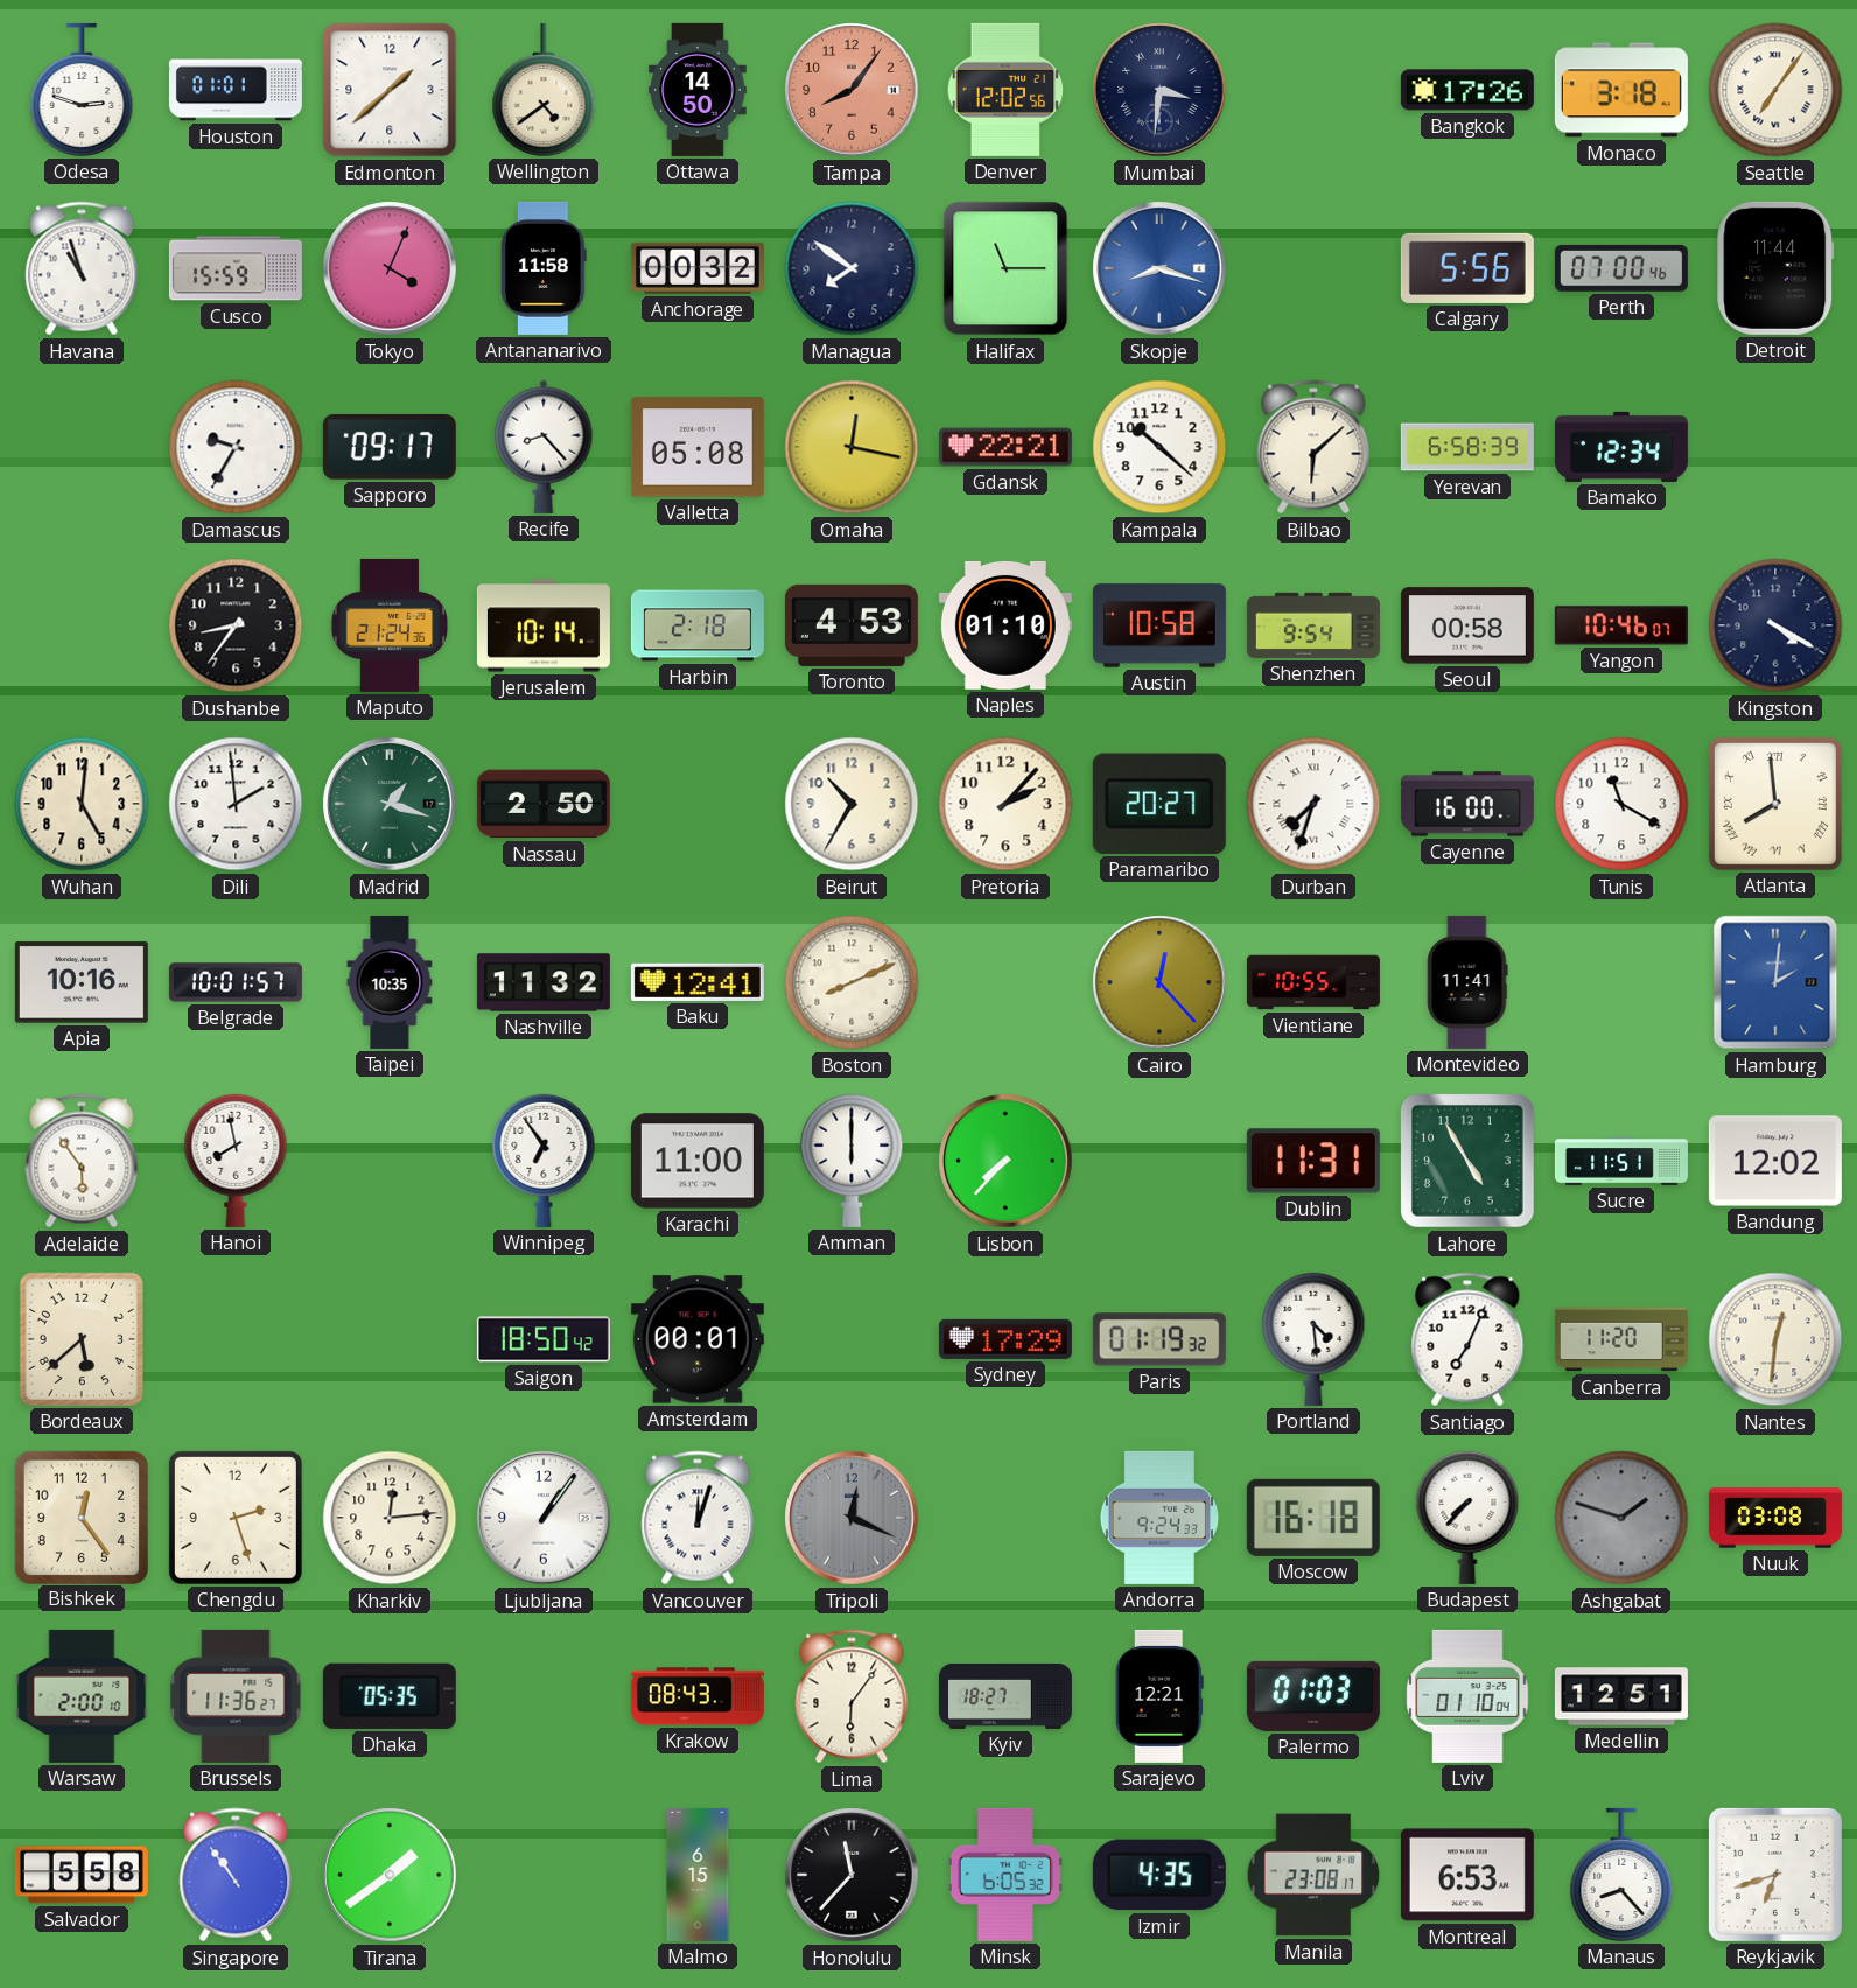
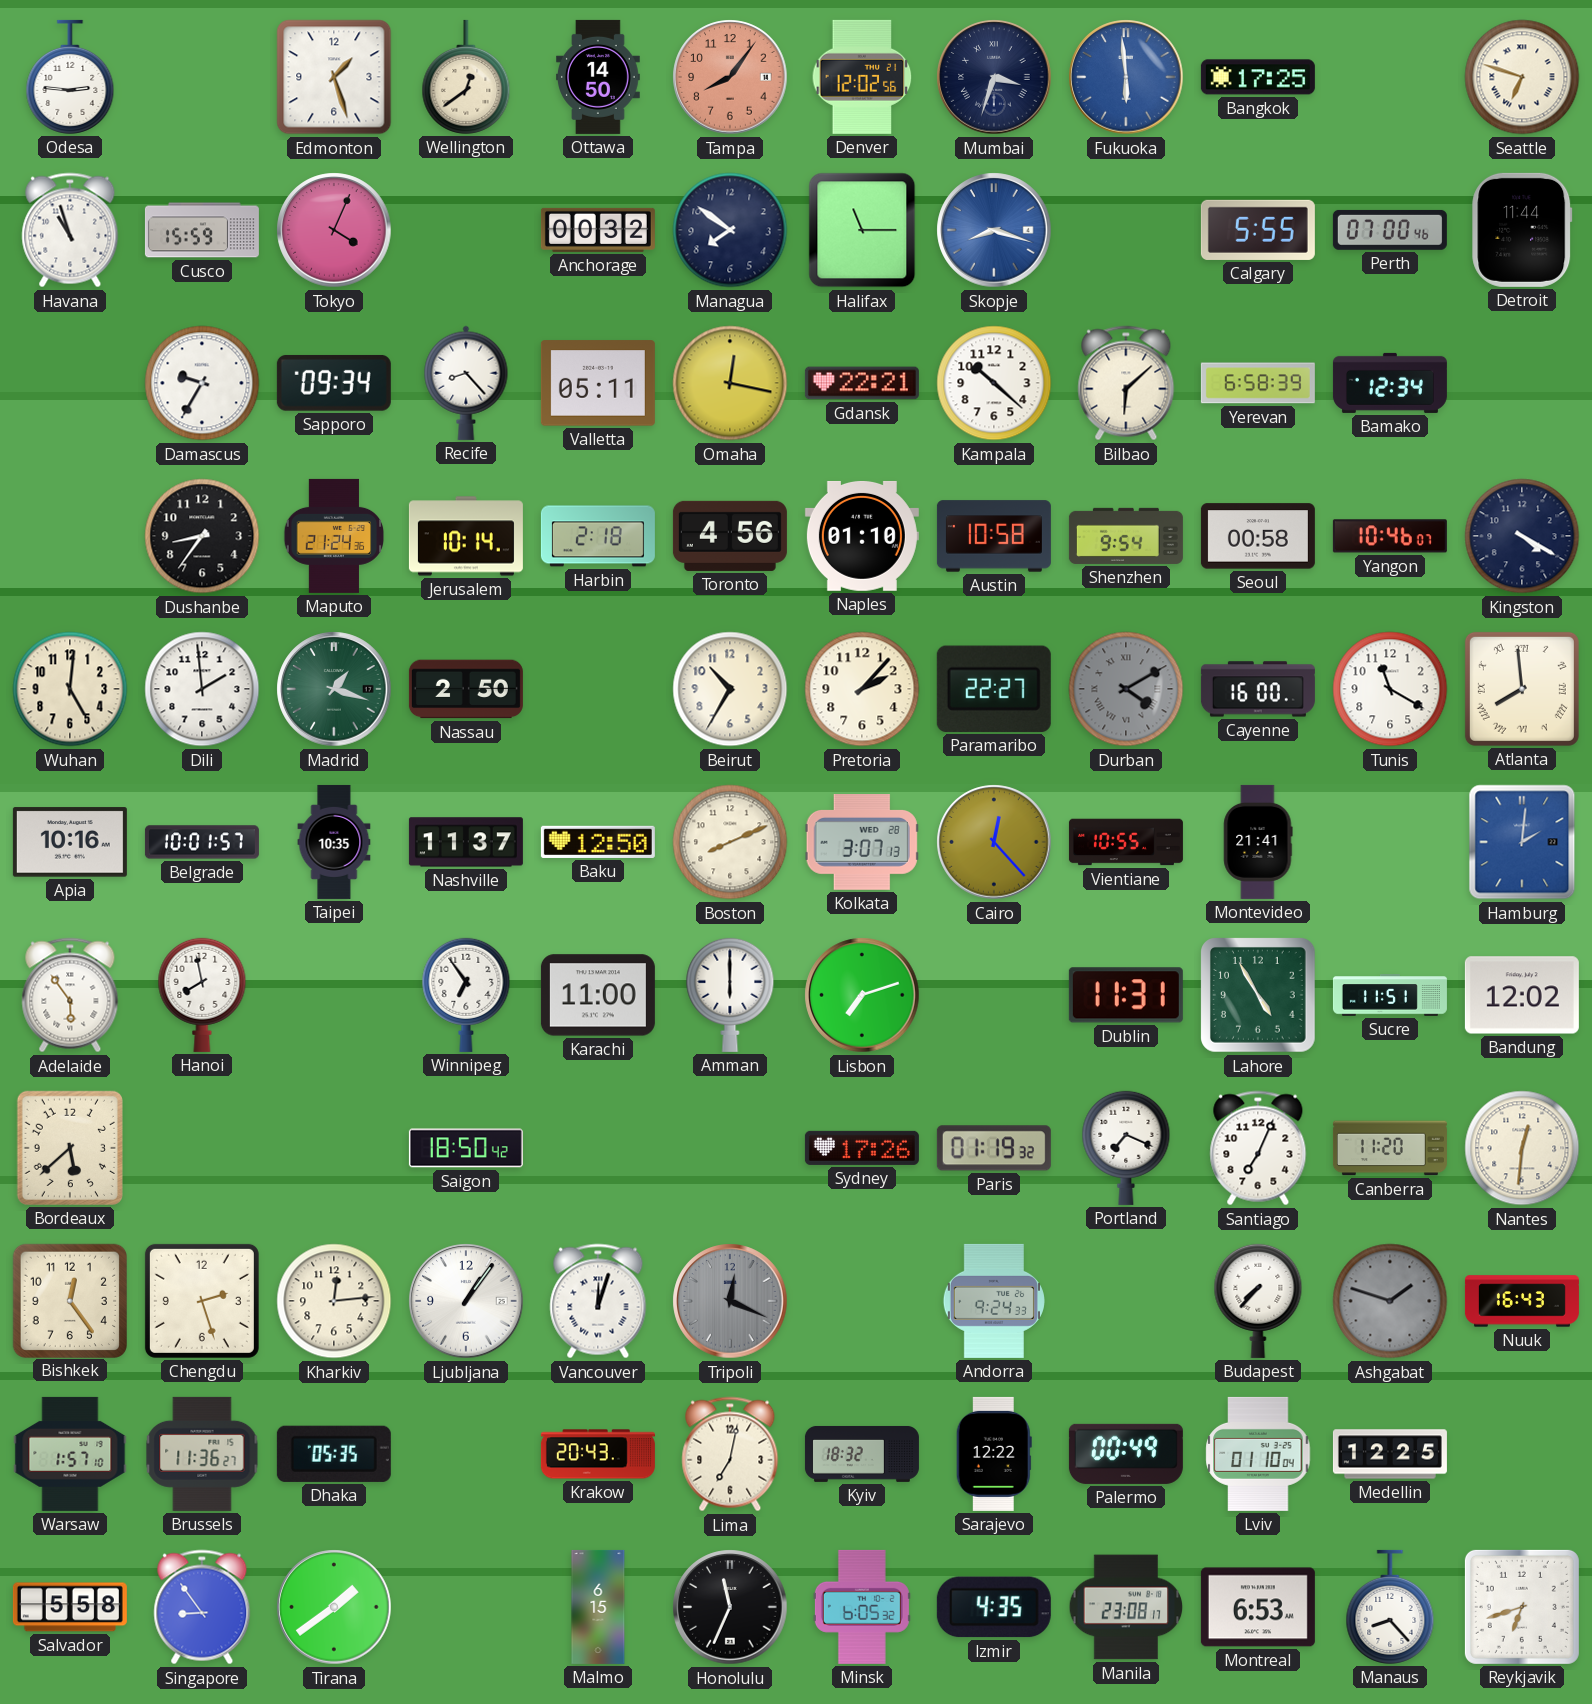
Odesa: 2:48 -> 2:46
Houston: 01:01 -> none
Edmonton: 1:38 -> 1:27
Wellington: 4:39 -> 12:39
Mumbai: 3:31 -> 3:33
Fukuoka: none -> 5:59
Bangkok: 17:26 -> 17:25
Monaco: 3:18 -> none
Seattle: 7:06 -> 6:48
Antananarivo: 11:58 -> none
Calgary: 5:56 -> 5:55
Sapporo: 09:17 -> 09:34
Valletta: 05:08 -> 05:11
Toronto: 4:53 -> 4:56
Paramaribo: 20:27 -> 22:27
Durban: 7:33 -> 4:10
Durban dial: white -> grey
Nashville: 11:32 -> 11:37
Baku: 12:41 -> 12:50
Kolkata: none -> 3:07
Montevideo: 11:41 -> 21:41
Lisbon: 7:37 -> 7:12
Amsterdam: 00:01 -> none
Sydney: 17:29 -> 17:26
Portland: 4:29 -> 7:19
Moscow: 16:18 -> none
Nuuk: 03:08 -> 16:43
Warsaw: 2:00 -> 1:57
Krakow: 08:43 -> 20:43
Lima: 6:06 -> 7:02
Kyiv: 18:27 -> 18:32
Sarajevo: 12:21 -> 12:22
Palermo: 01:03 -> 00:49
Medellin: 12:51 -> 12:25
Singapore: 10:54 -> 8:54
Honolulu: 11:37 -> 11:34
